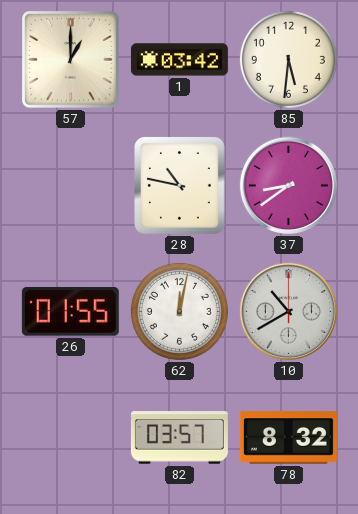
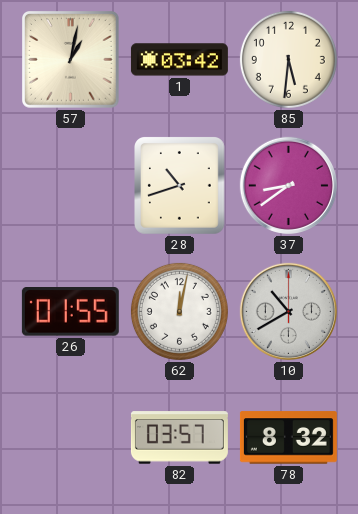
57: 1:00 -> 1:02
28: 10:47 -> 10:42
